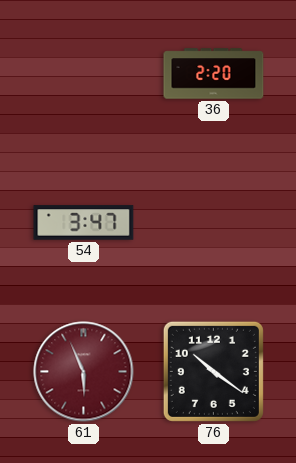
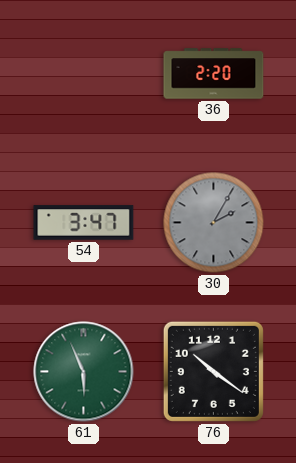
30: none -> 2:05
61 dial: burgundy -> green
